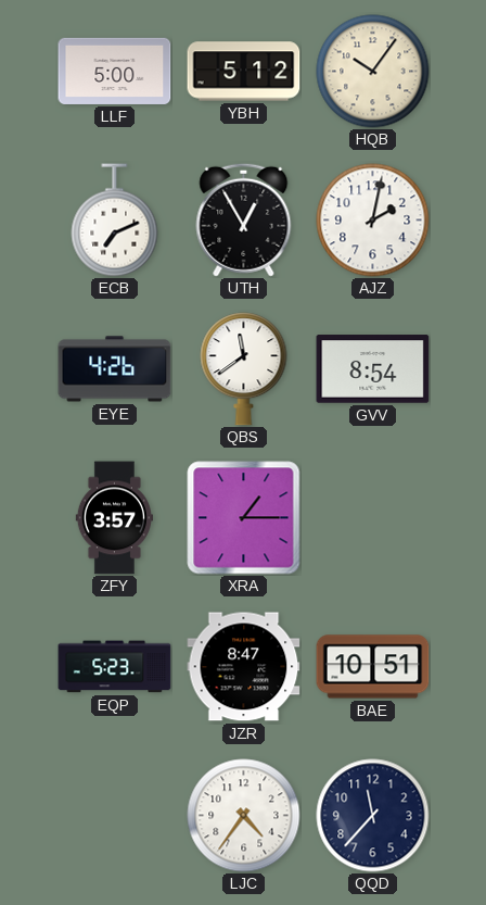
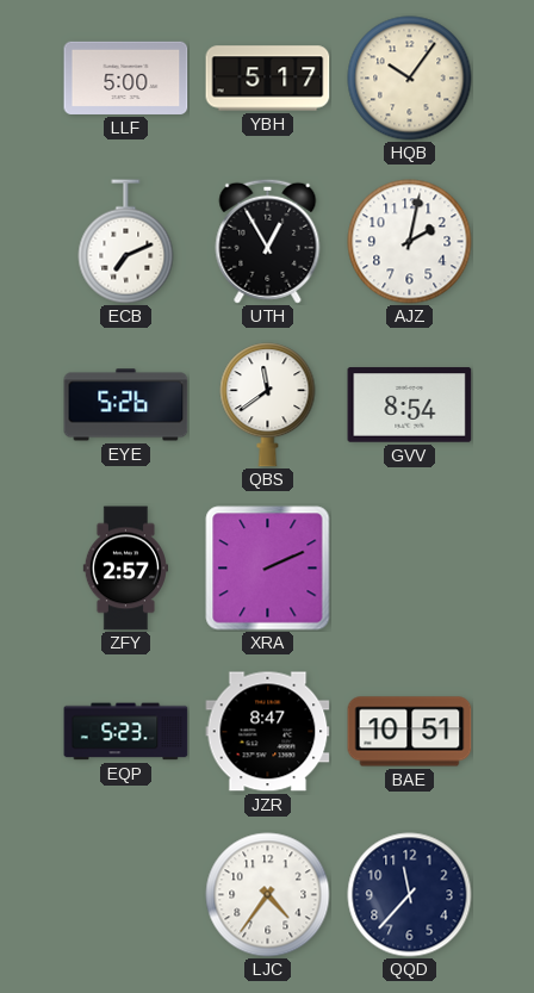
YBH: 5:12 -> 5:17
EYE: 4:26 -> 5:26
ZFY: 3:57 -> 2:57
XRA: 1:15 -> 2:11
